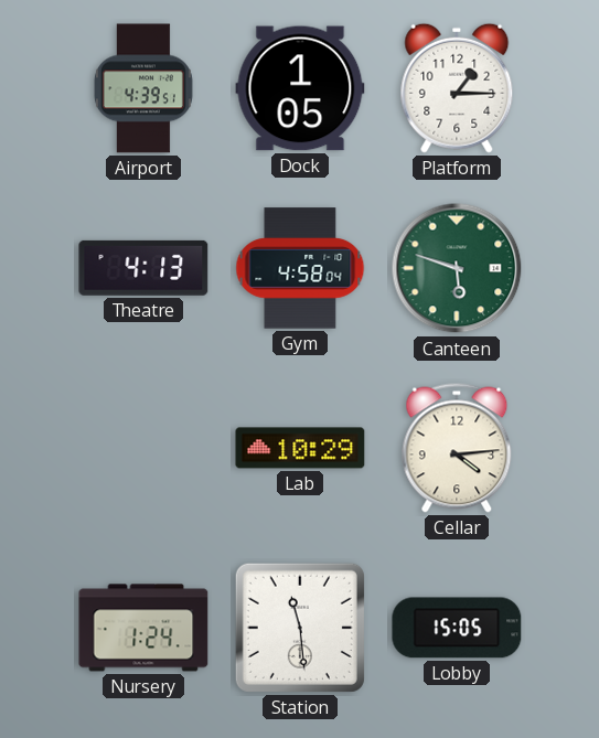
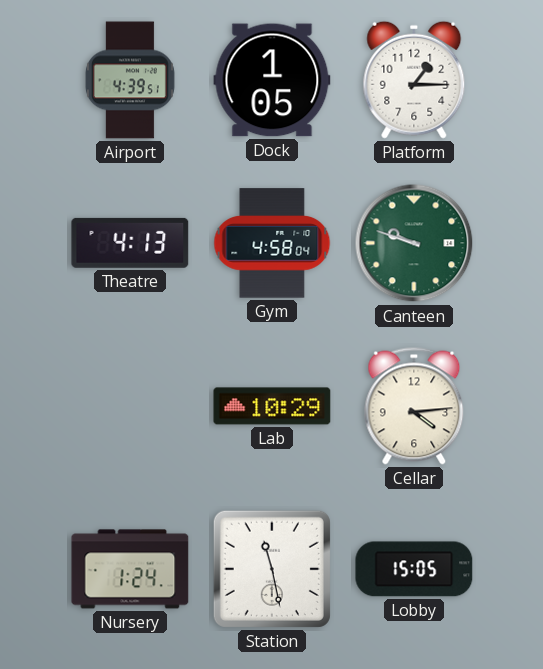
Canteen: 5:48 -> 9:48
Station: 11:29 -> 11:28
